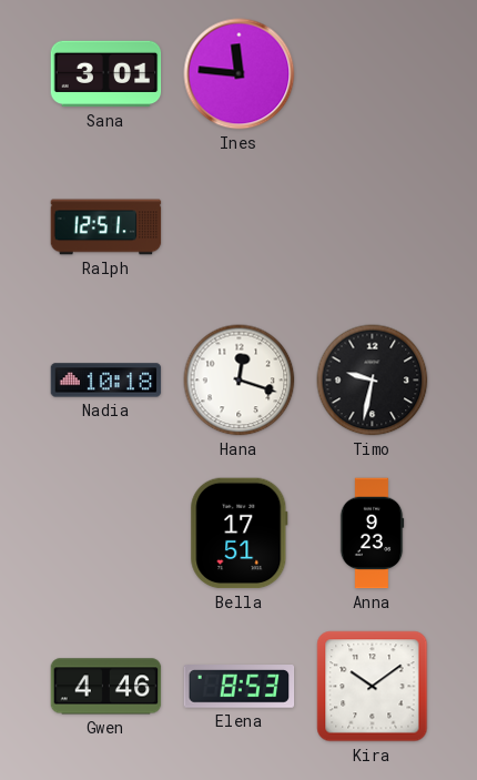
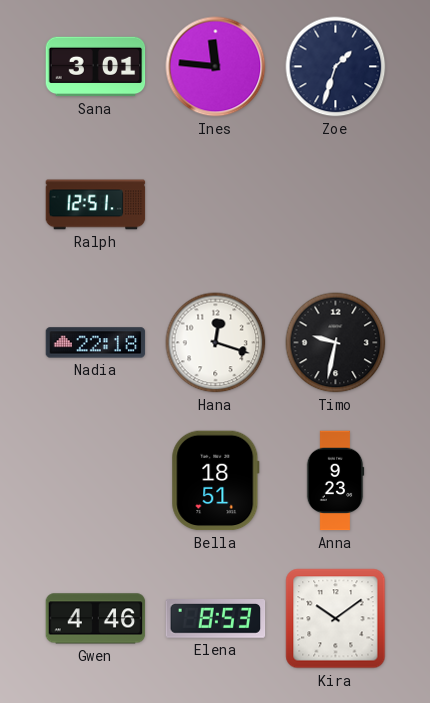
Zoe: none -> 1:33
Nadia: 10:18 -> 22:18
Bella: 17:51 -> 18:51
